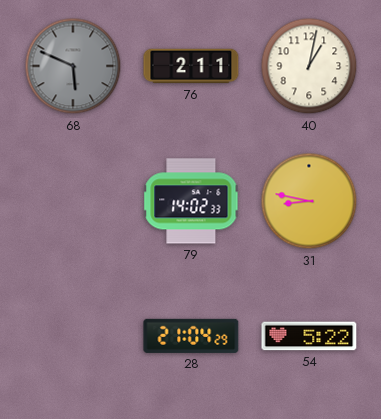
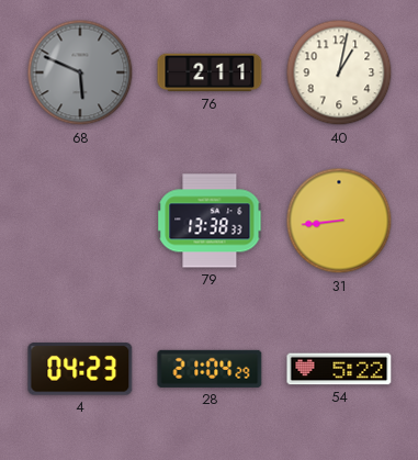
79: 14:02 -> 13:38
31: 8:47 -> 8:44
4: none -> 04:23
